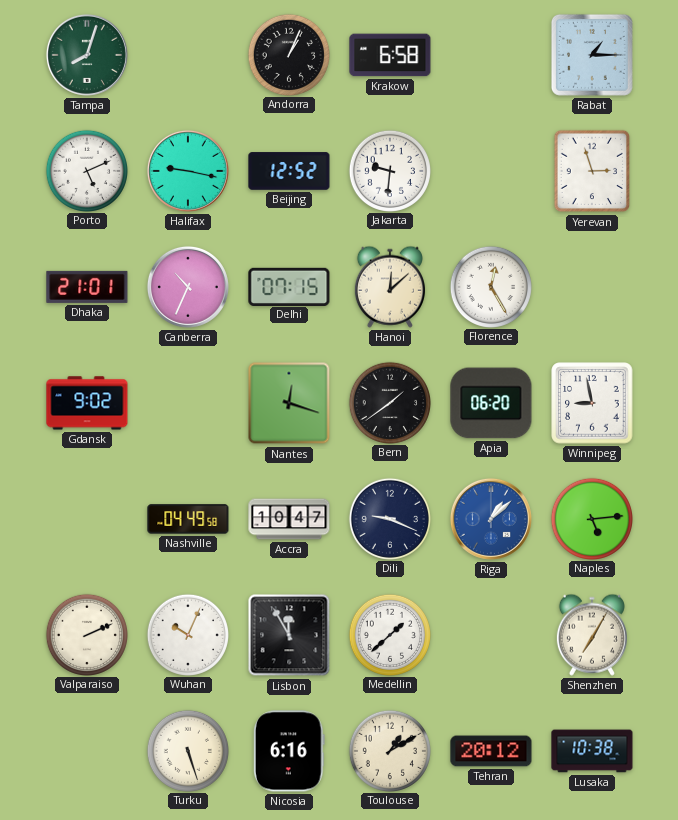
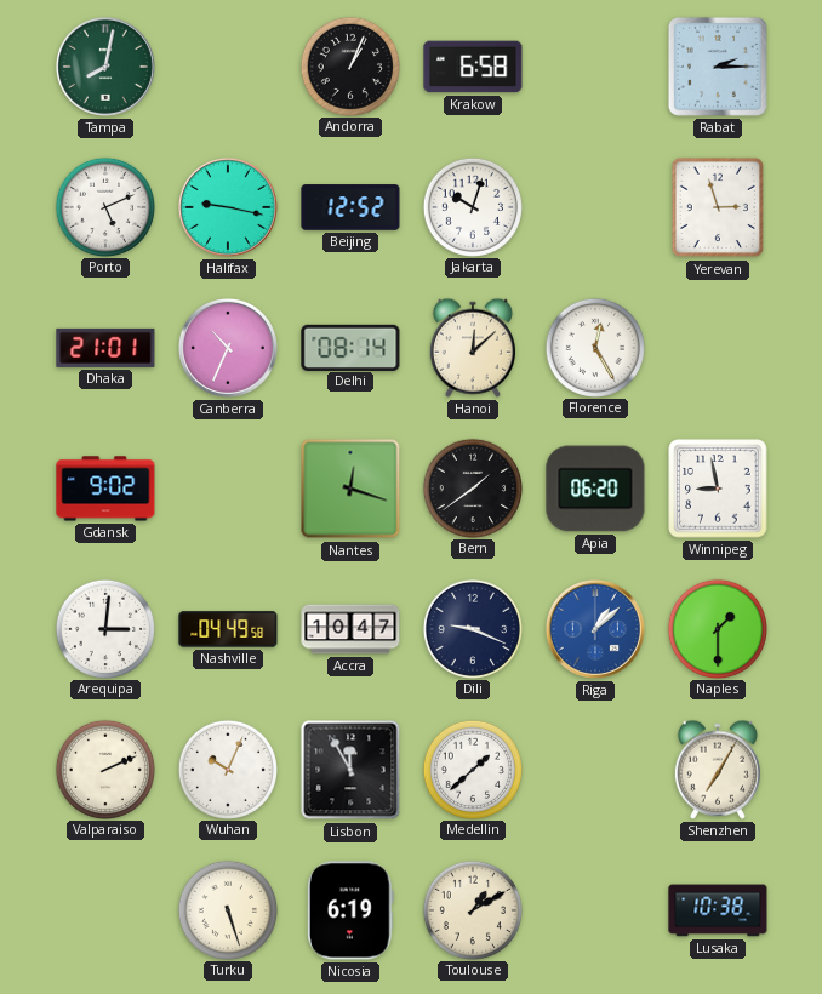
Tampa: 8:03 -> 8:02
Rabat: 1:15 -> 2:15
Jakarta: 9:31 -> 10:03
Delhi: 07:15 -> 08:14
Arequipa: none -> 3:01
Naples: 5:14 -> 1:30
Nicosia: 6:16 -> 6:19
Tehran: 20:12 -> none
